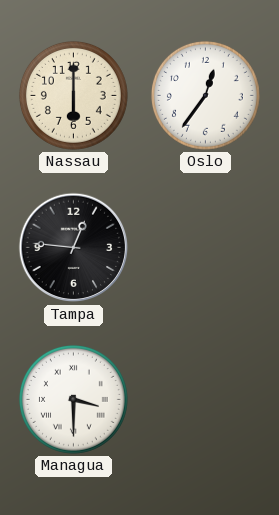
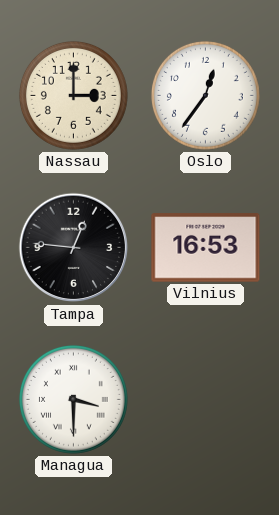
Nassau: 6:00 -> 3:00
Vilnius: none -> 16:53
